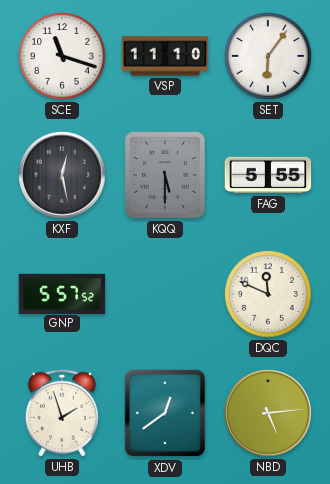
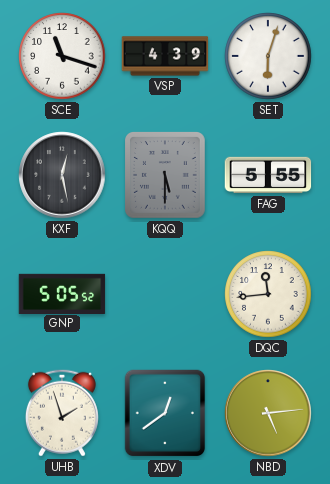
VSP: 11:10 -> 4:39
SET: 6:06 -> 6:03
GNP: 5:57 -> 5:05
DQC: 11:49 -> 11:44
